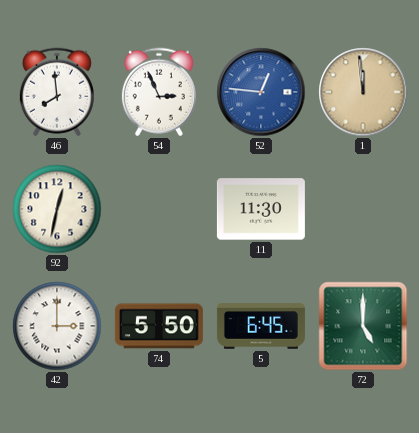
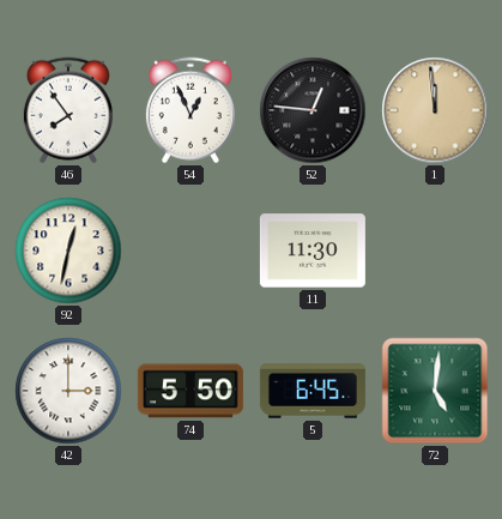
46: 7:59 -> 7:54
54: 2:56 -> 12:56
52 dial: blue -> black
72: 5:00 -> 5:01
